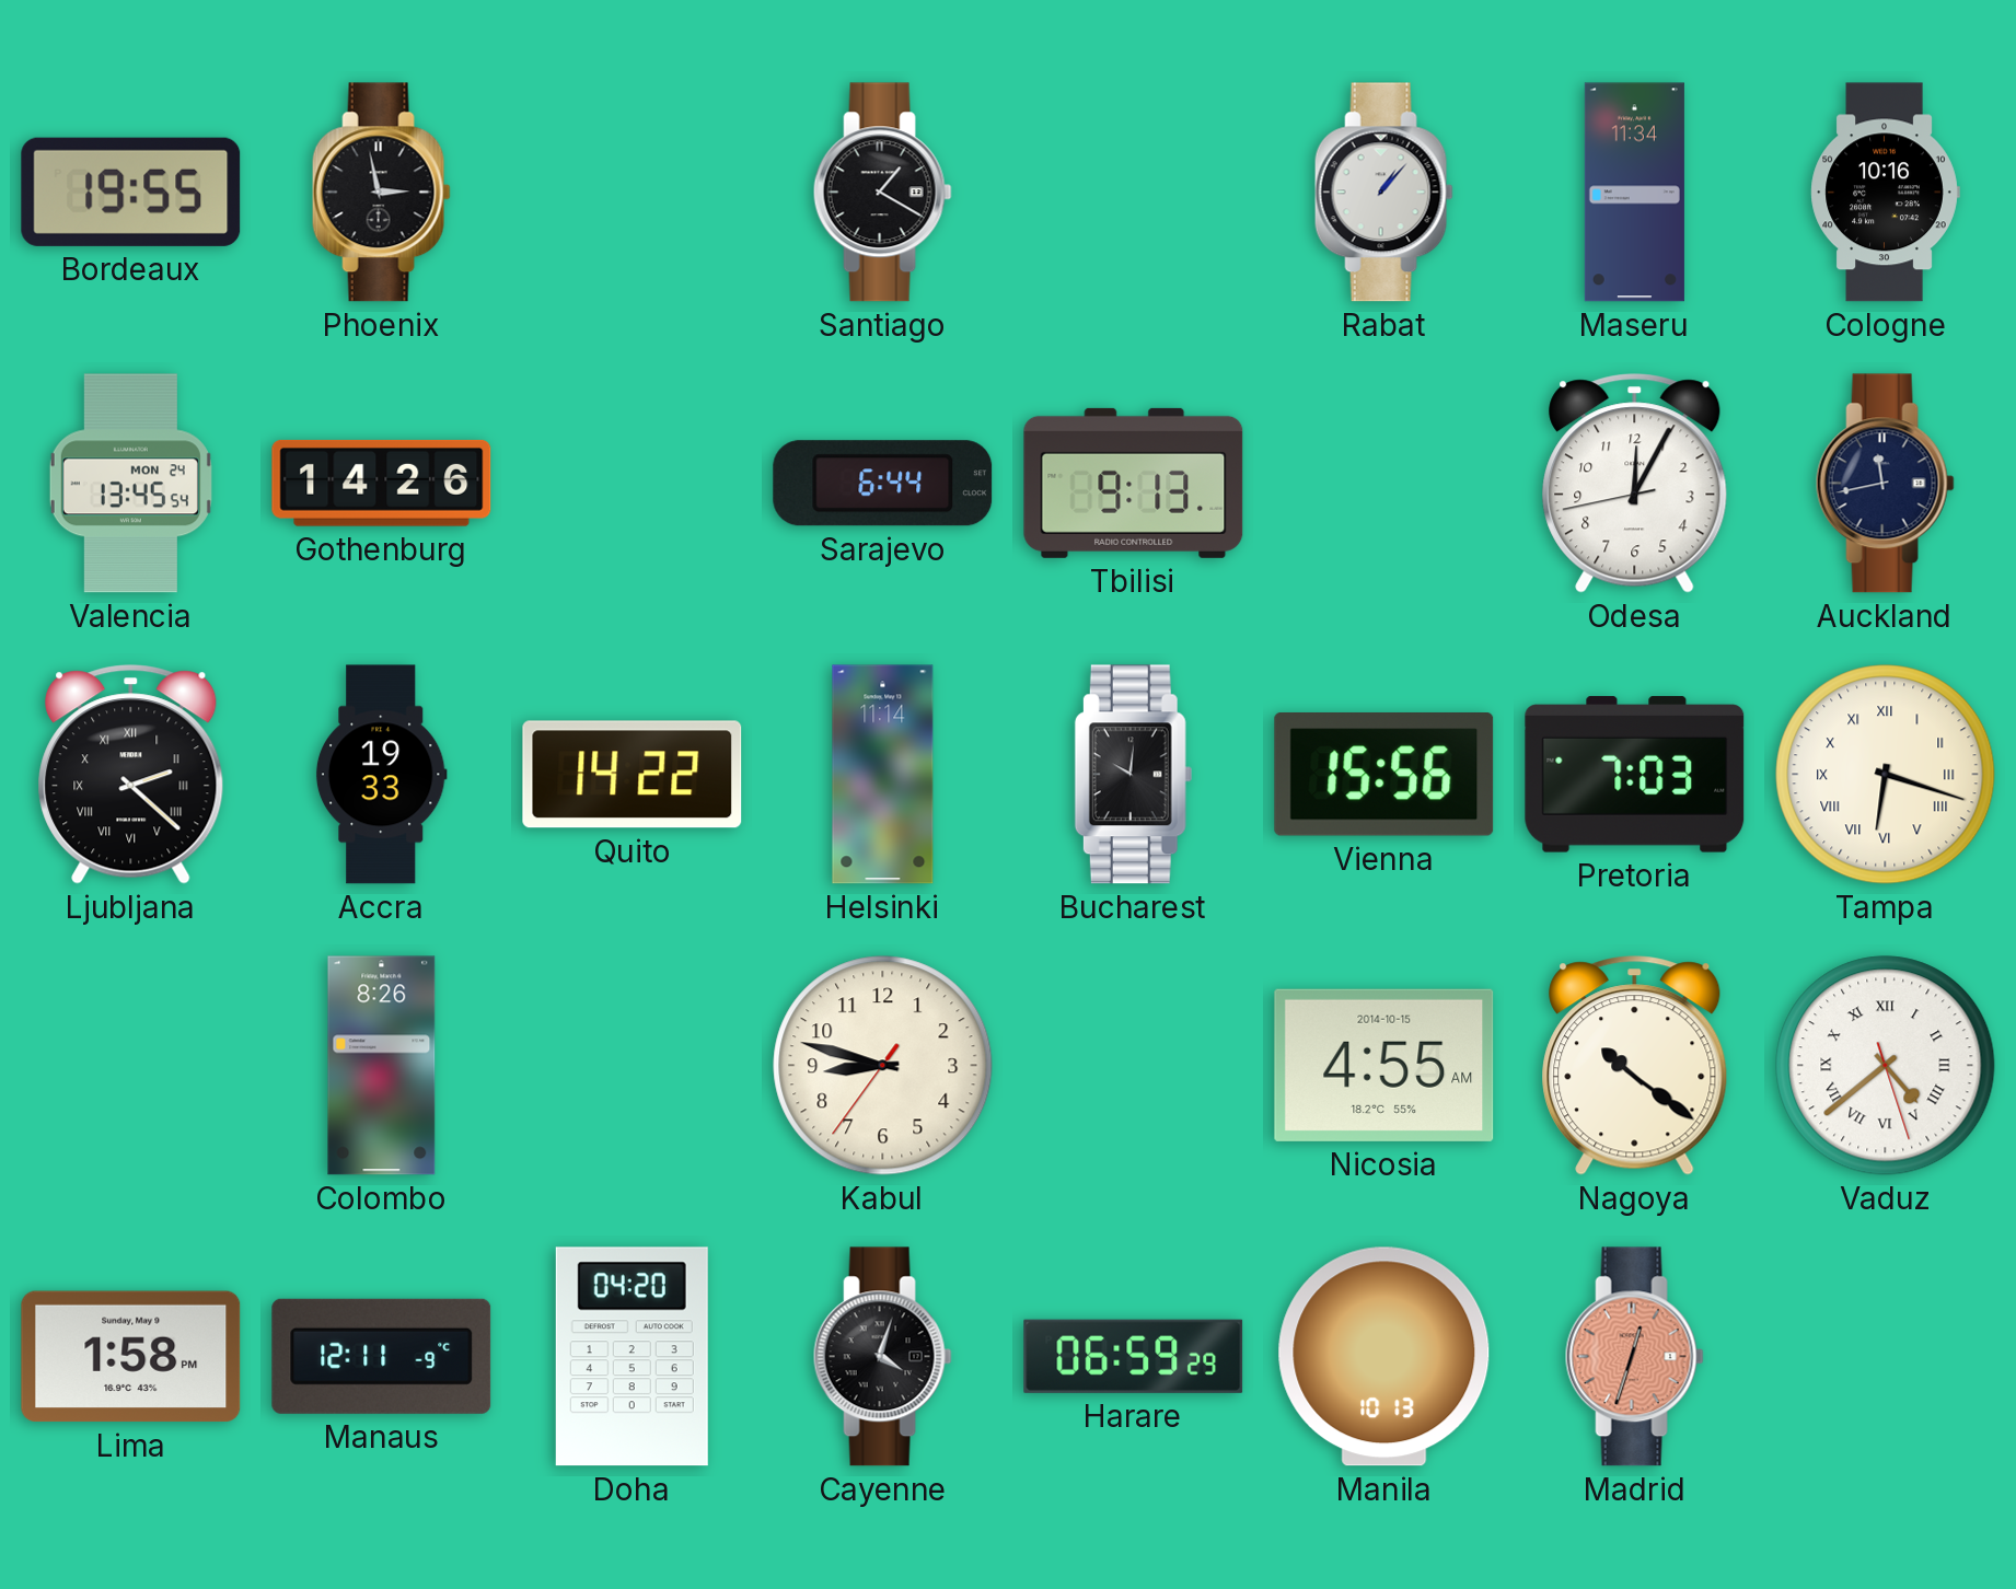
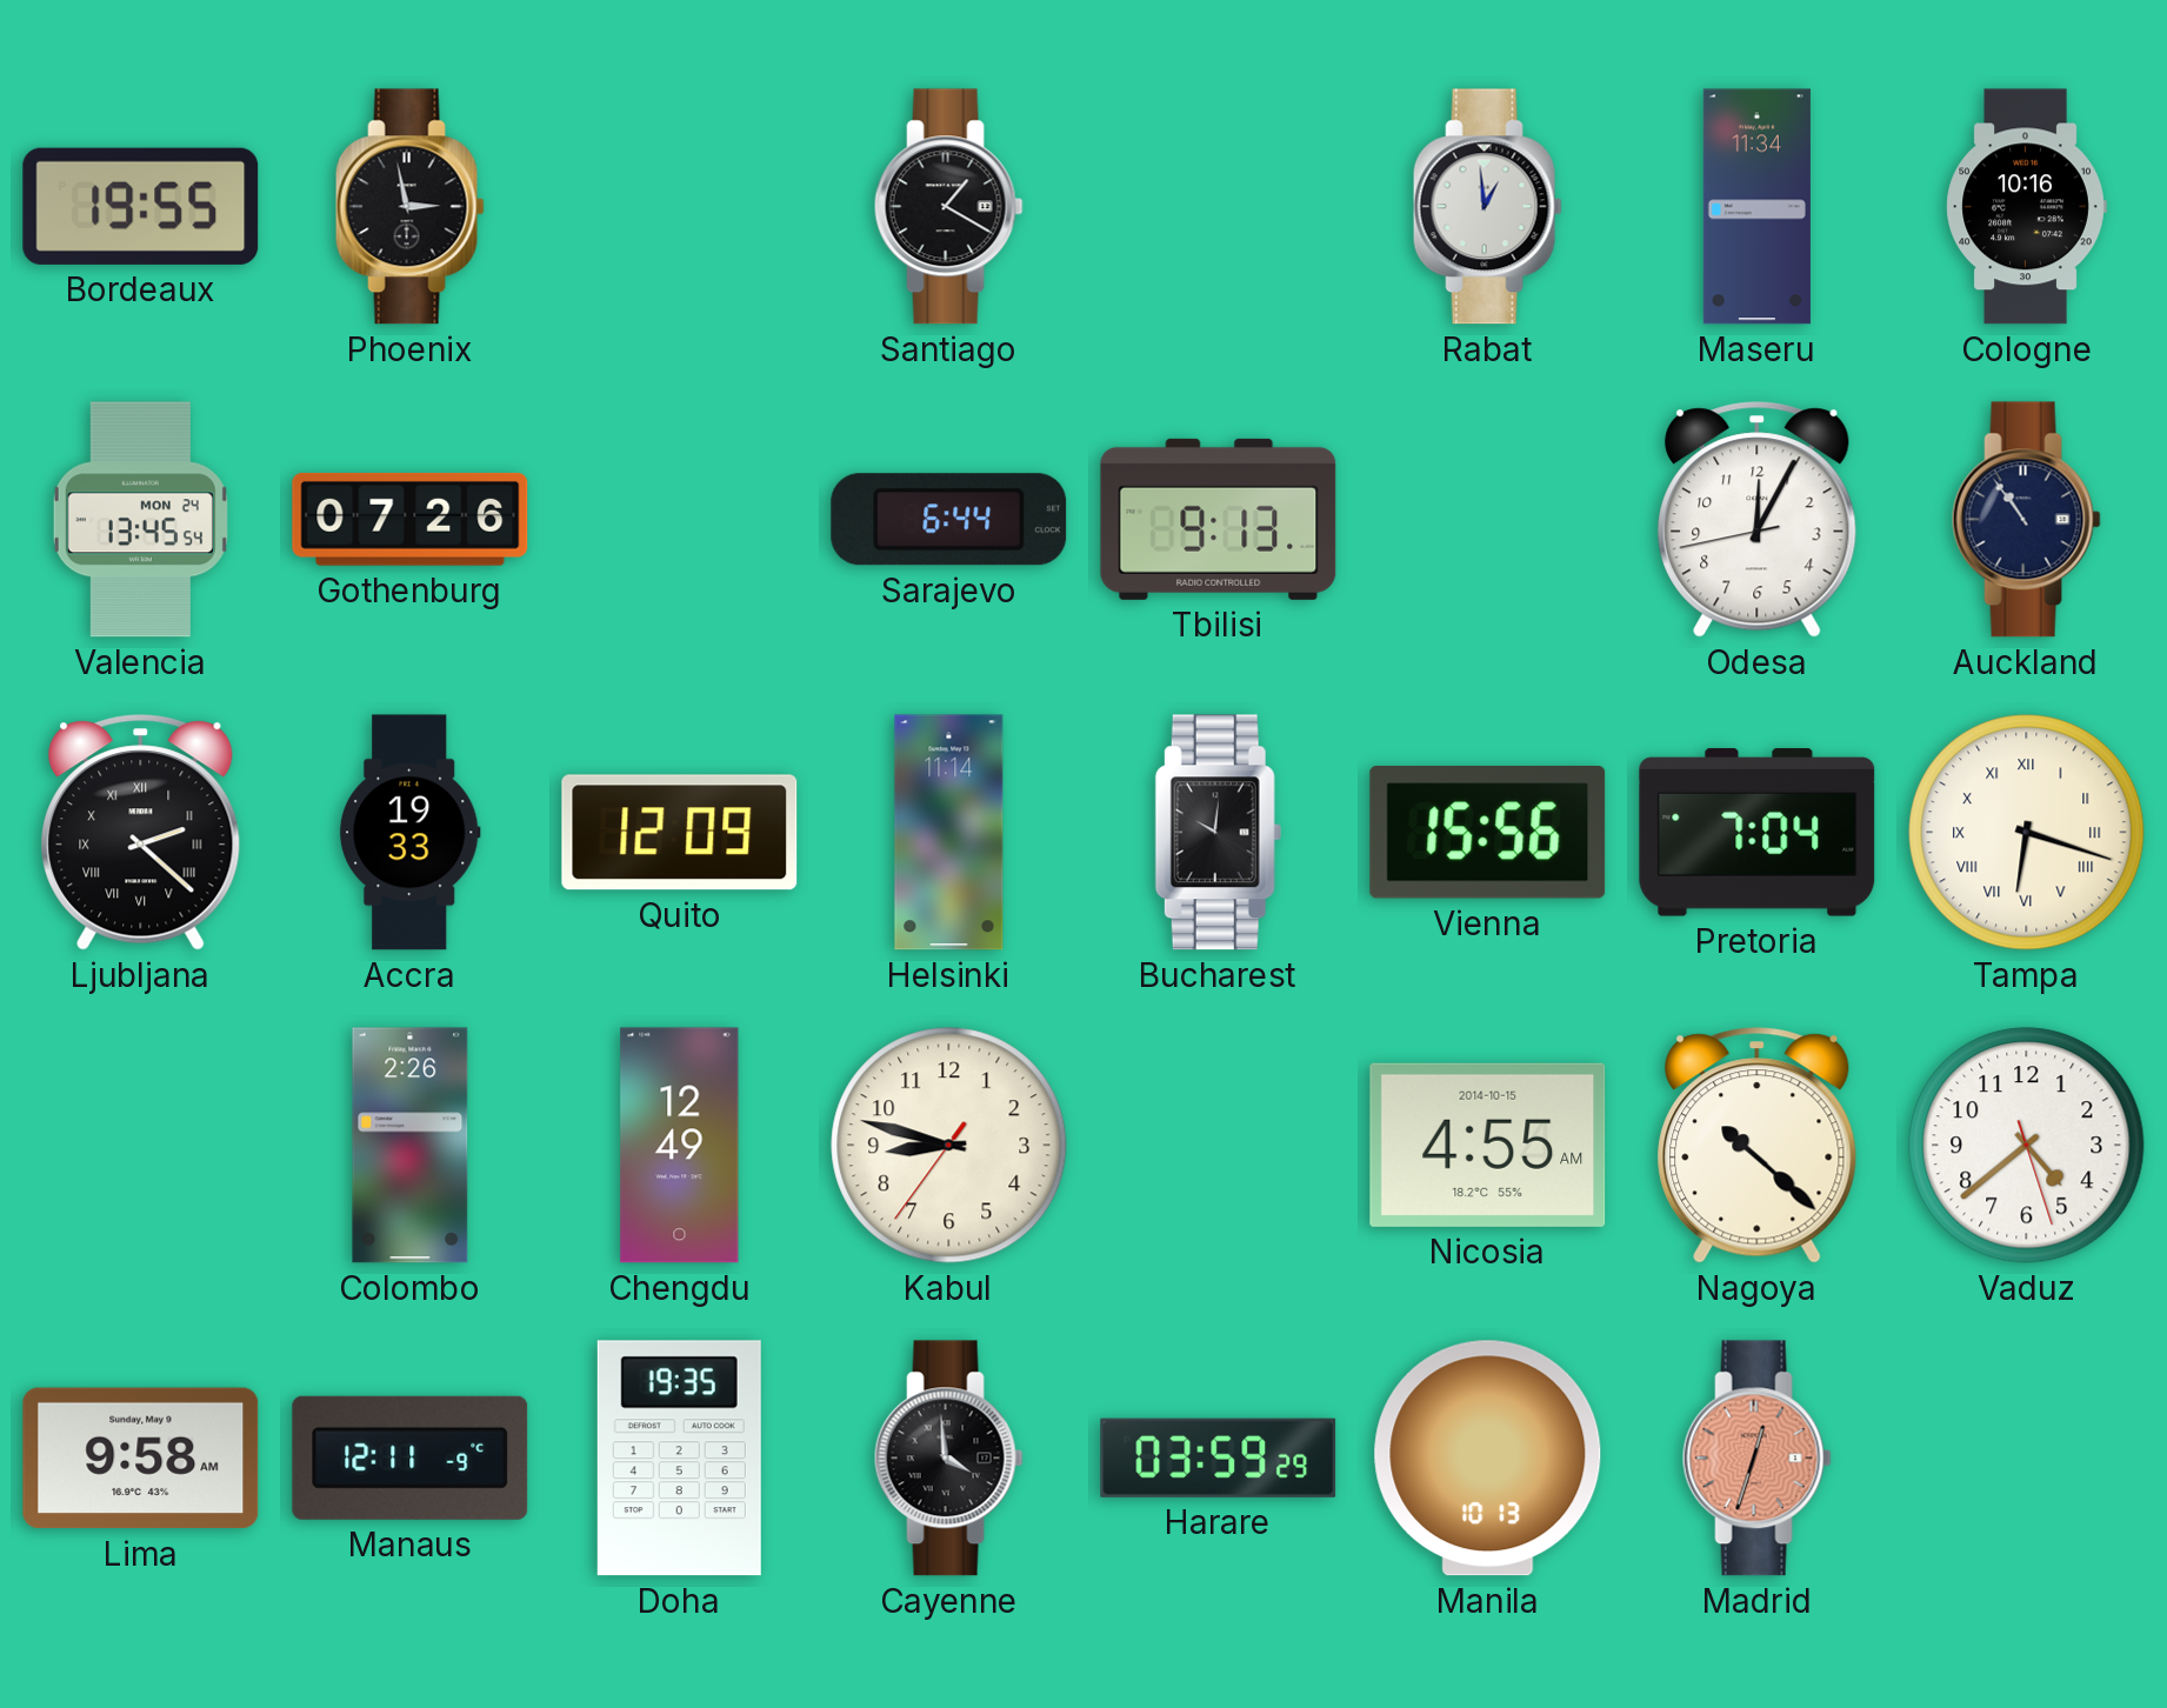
Rabat: 1:07 -> 12:59
Gothenburg: 14:26 -> 07:26
Auckland: 11:43 -> 10:54
Quito: 14:22 -> 12:09
Pretoria: 7:03 -> 7:04
Colombo: 8:26 -> 2:26
Chengdu: none -> 12:49
Nagoya: 10:21 -> 10:22
Vaduz numerals: Roman -> Arabic
Lima: 1:58 -> 9:58
Doha: 04:20 -> 19:35
Cayenne: 4:03 -> 3:59
Harare: 06:59 -> 03:59
